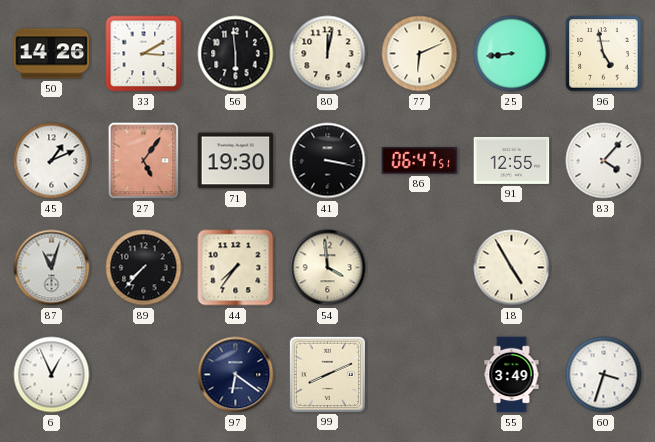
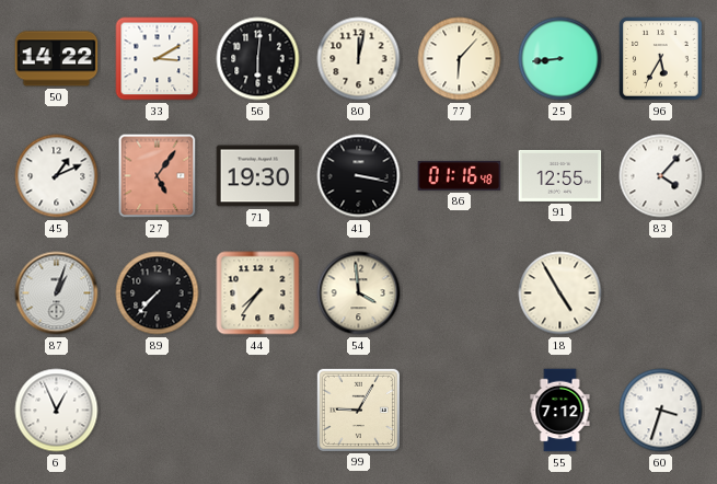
50: 14:26 -> 14:22
56: 5:59 -> 6:01
77: 6:11 -> 6:07
96: 4:58 -> 5:35
86: 06:47 -> 01:16
87: 11:03 -> 1:03
97: 6:21 -> none
99: 8:11 -> 9:05
55: 3:49 -> 7:12
